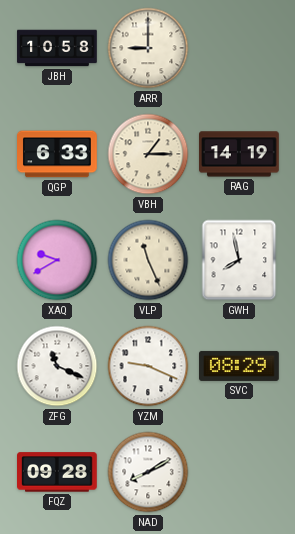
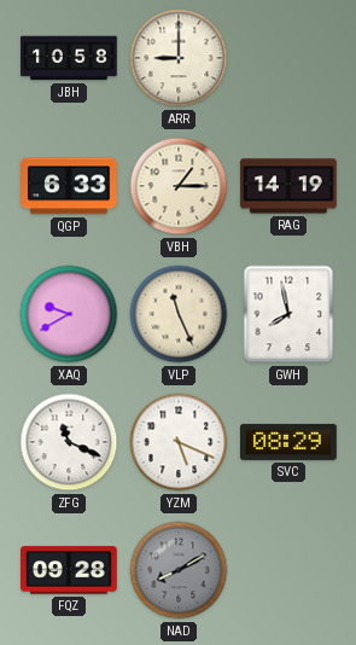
YZM: 9:19 -> 5:19
NAD dial: white -> grey
